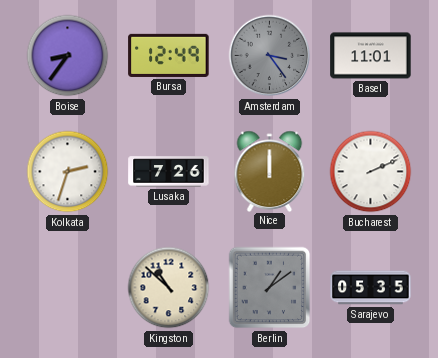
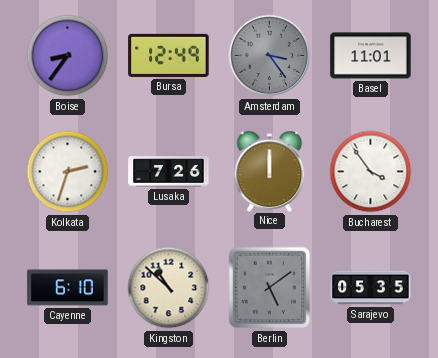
Bucharest: 2:11 -> 3:54
Cayenne: none -> 6:10
Berlin: 1:09 -> 5:09
